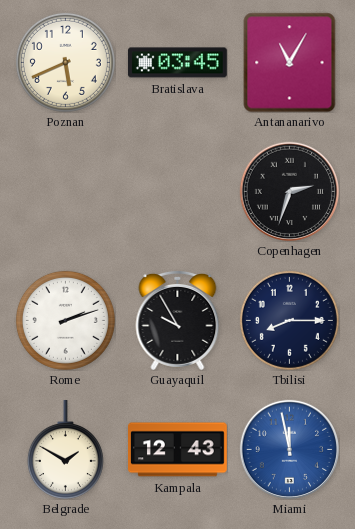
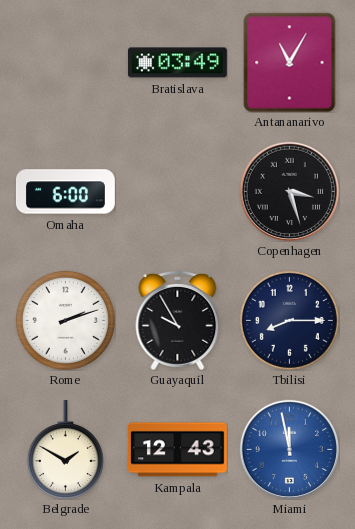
Poznan: 5:41 -> none
Bratislava: 03:45 -> 03:49
Omaha: none -> 6:00
Copenhagen: 2:33 -> 3:27
